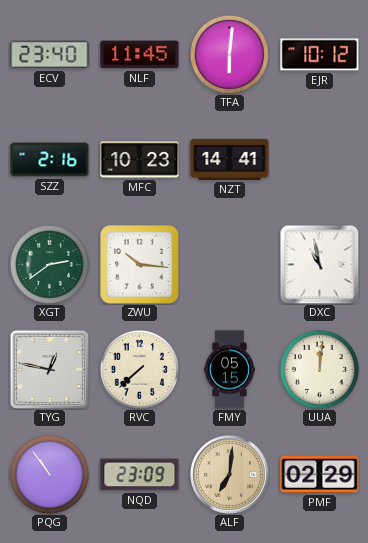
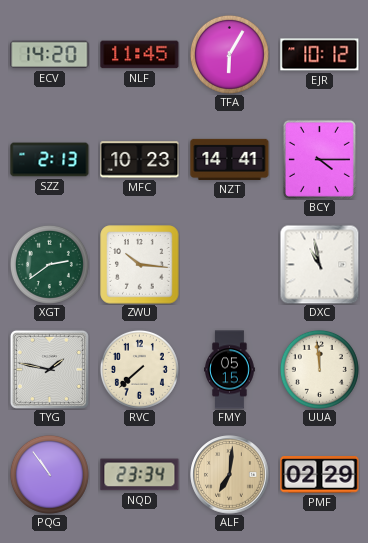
ECV: 23:40 -> 14:20
TFA: 6:01 -> 6:05
SZZ: 2:16 -> 2:13
BCY: none -> 4:15
TYG: 12:47 -> 1:47
UUA: 12:01 -> 11:59
NQD: 23:09 -> 23:34
